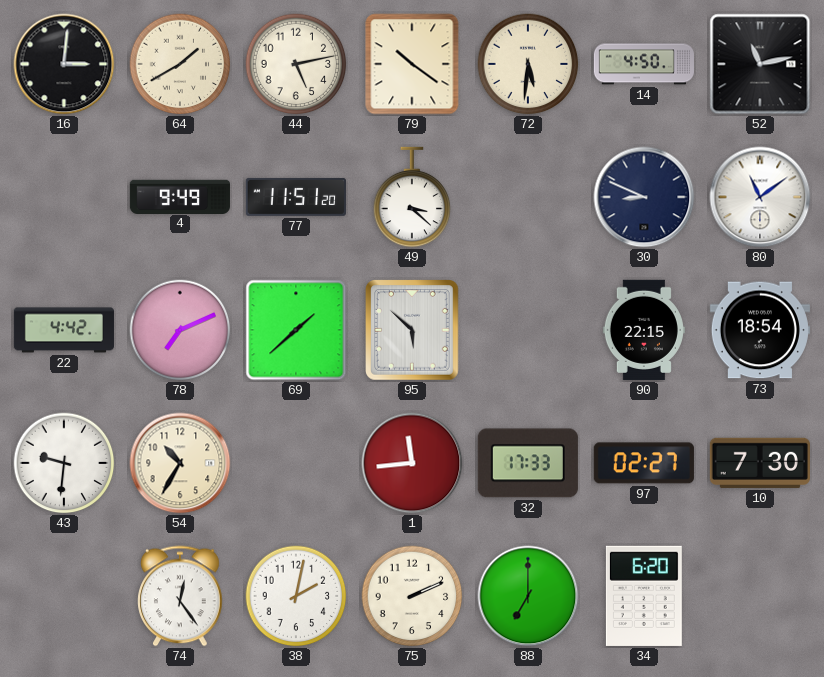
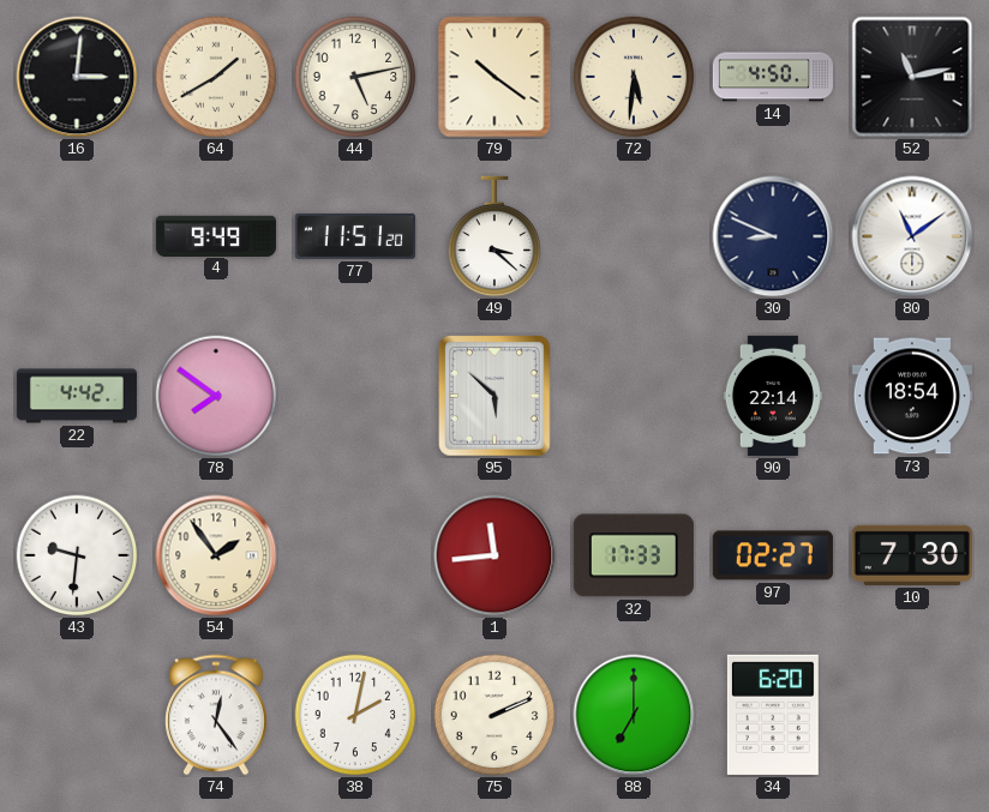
78: 7:11 -> 7:51
69: 1:38 -> none
90: 22:15 -> 22:14
54: 10:35 -> 1:54
